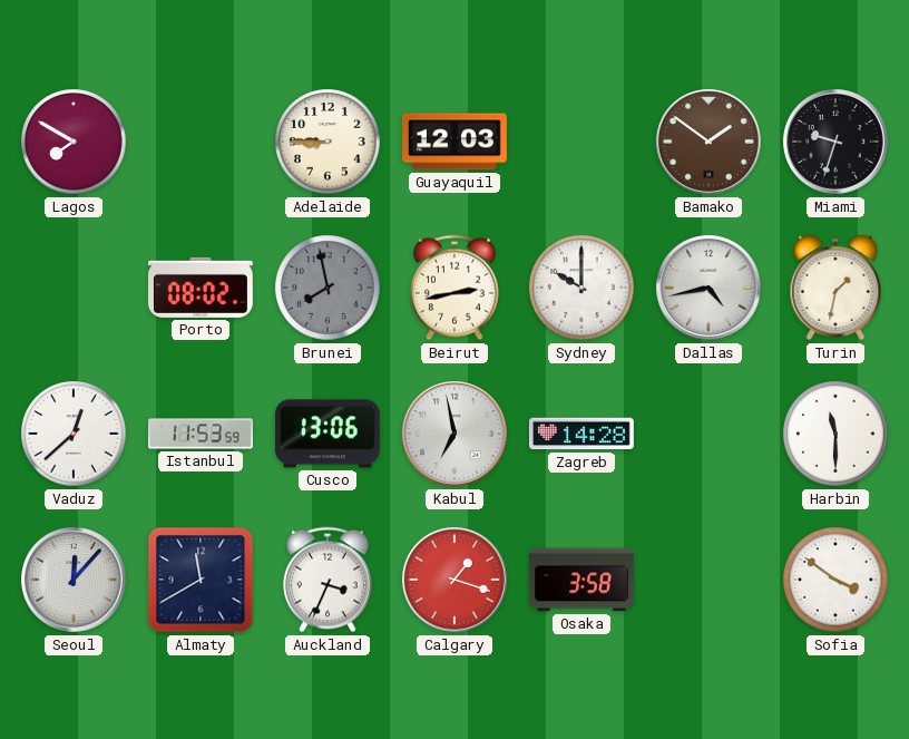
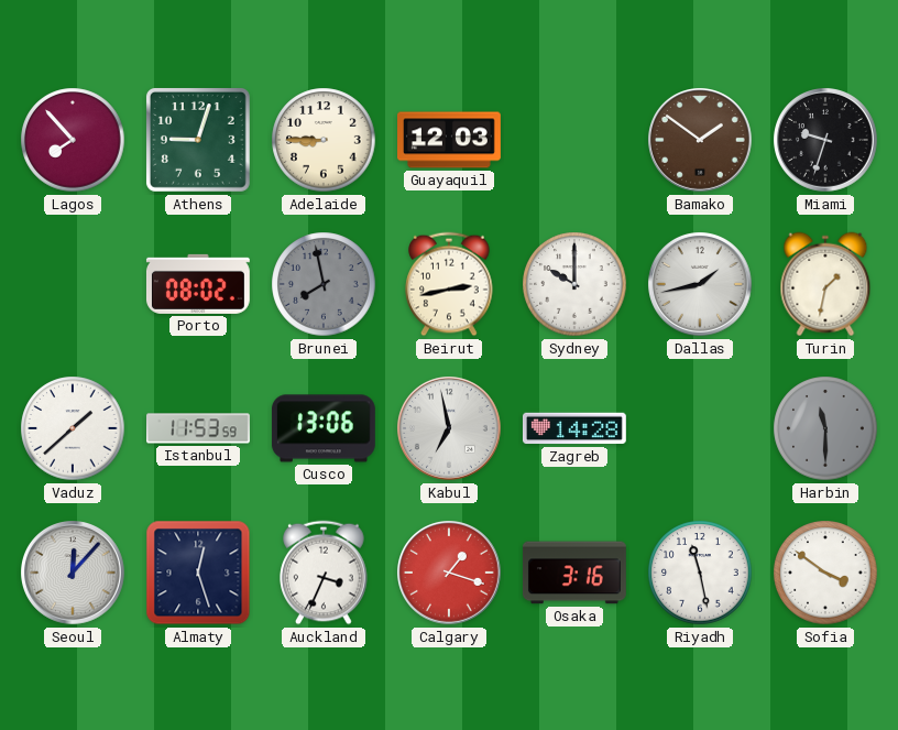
Lagos: 7:50 -> 7:53
Athens: none -> 9:03
Dallas: 4:43 -> 1:43
Vaduz: 12:38 -> 1:38
Harbin dial: white -> grey
Almaty: 11:40 -> 12:27
Osaka: 3:58 -> 3:16
Riyadh: none -> 11:28
